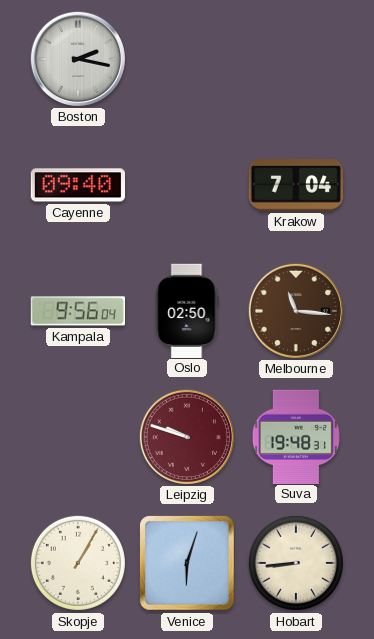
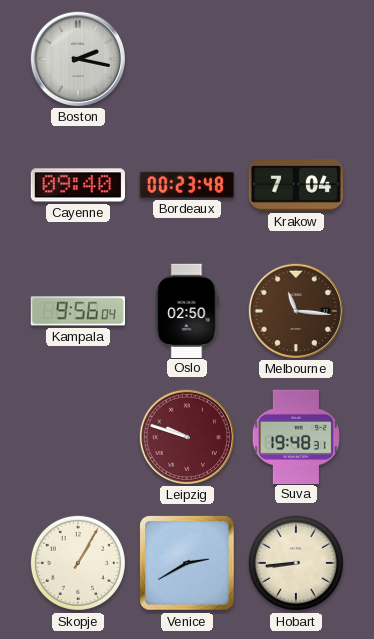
Bordeaux: none -> 00:23
Venice: 6:03 -> 2:40
